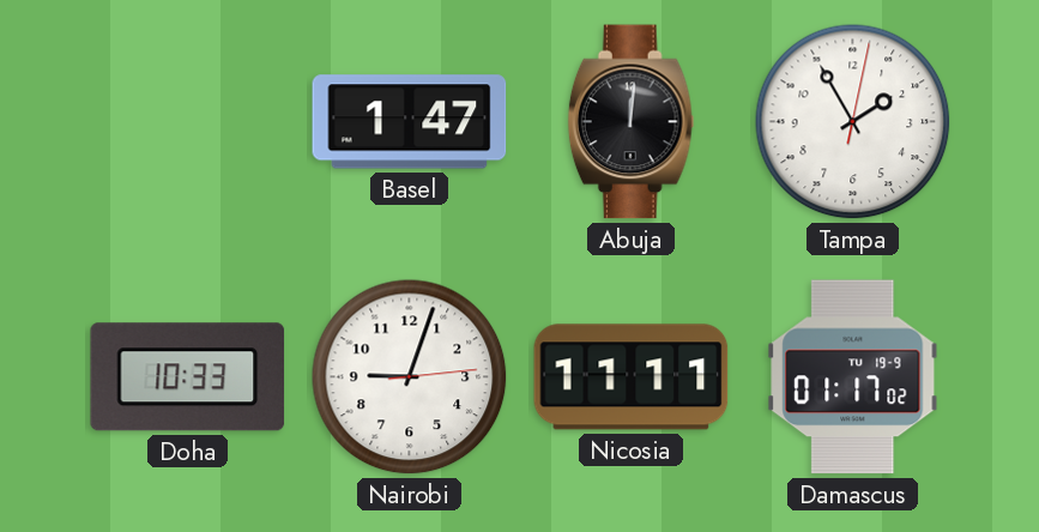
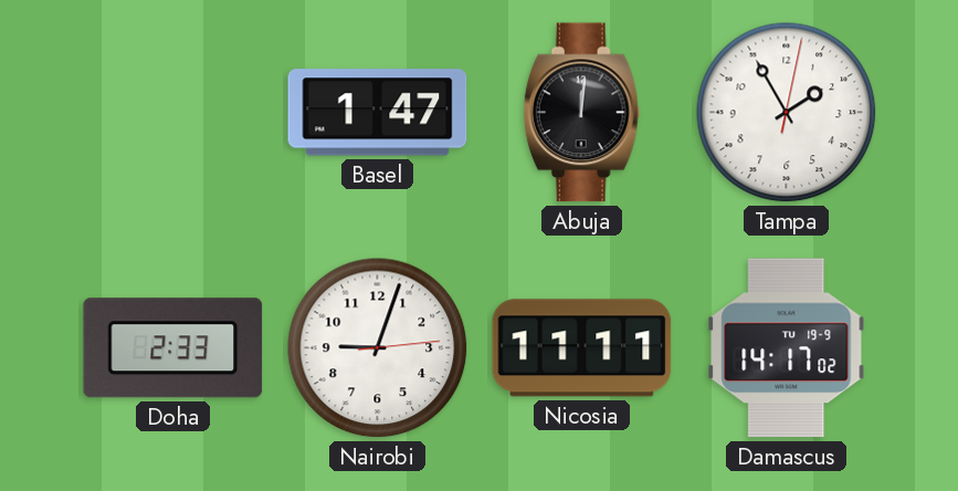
Doha: 10:33 -> 2:33
Damascus: 01:17 -> 14:17
